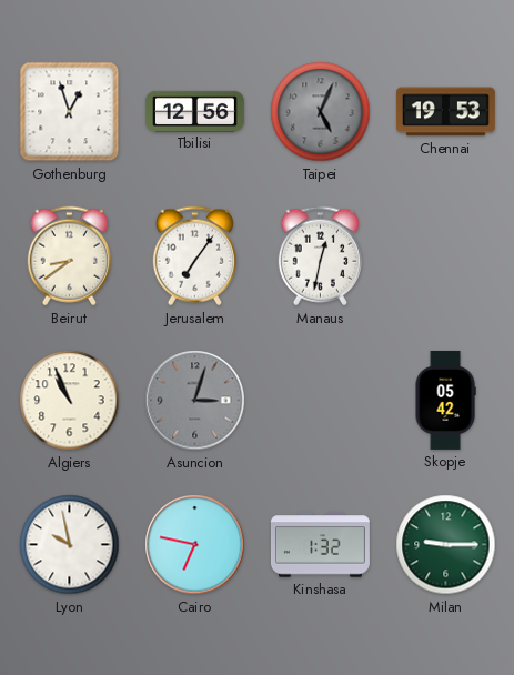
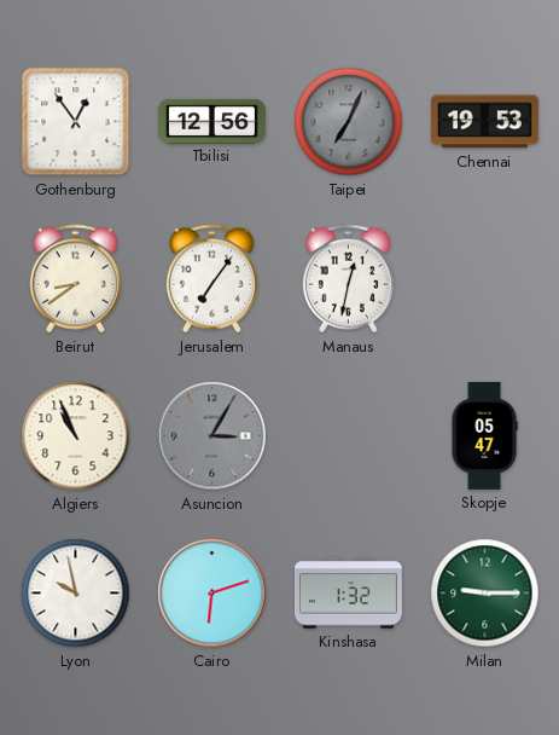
Gothenburg: 12:57 -> 12:54
Taipei: 5:04 -> 7:04
Asuncion: 3:03 -> 3:05
Skopje: 05:42 -> 05:47
Cairo: 6:47 -> 6:12
